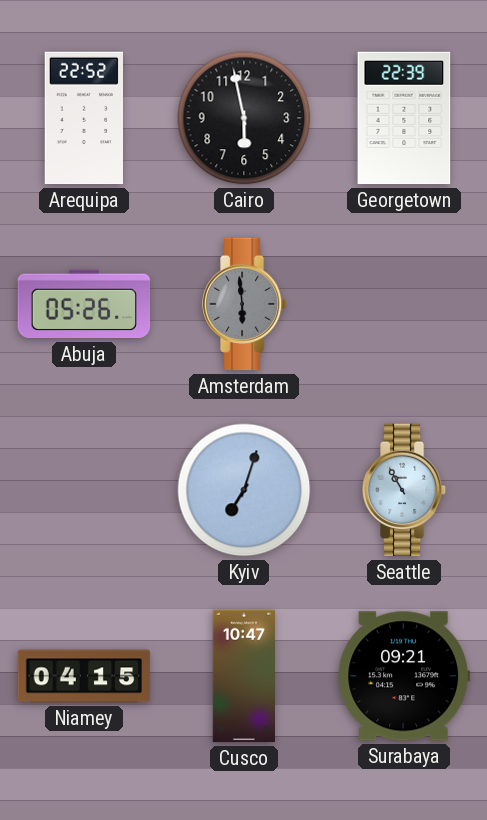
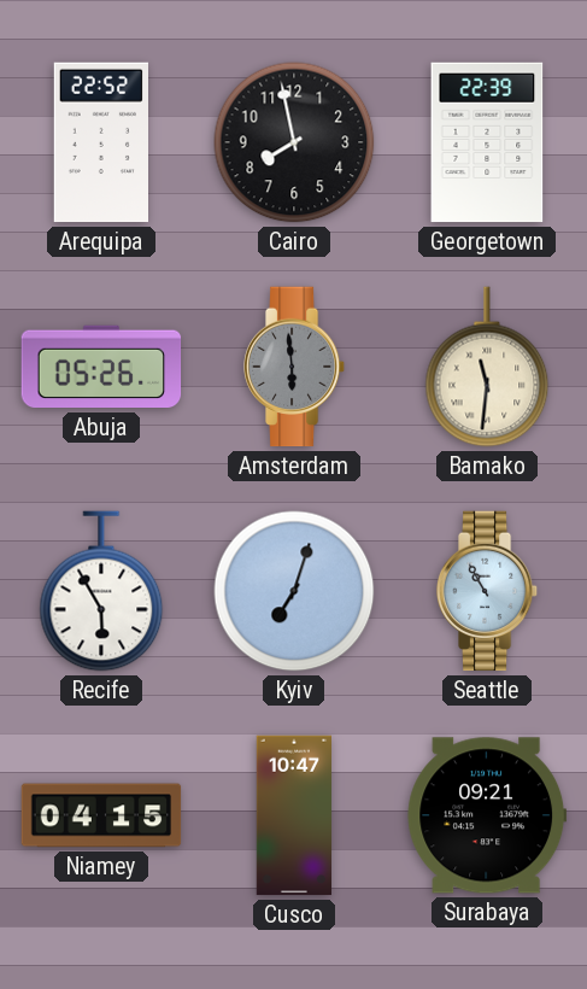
Cairo: 5:58 -> 7:58
Bamako: none -> 11:31
Recife: none -> 5:55
